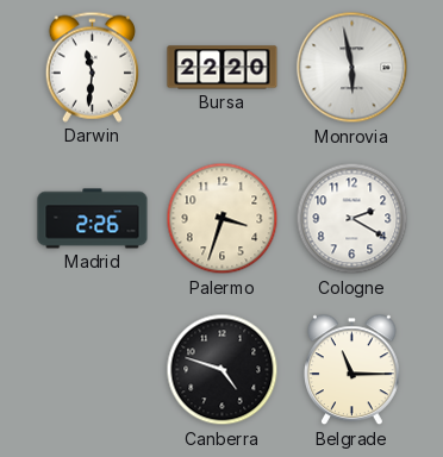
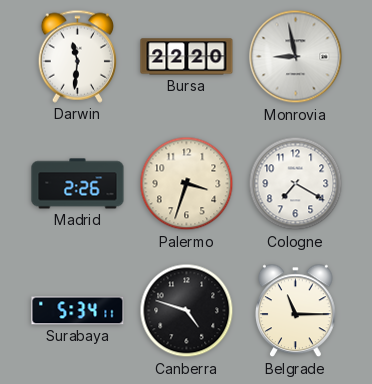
Monrovia: 5:58 -> 8:58
Cologne: 2:20 -> 7:20
Surabaya: none -> 5:34
